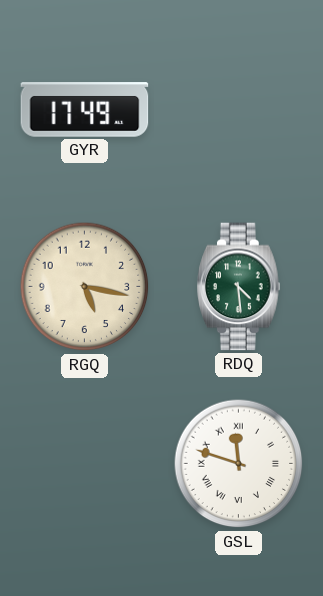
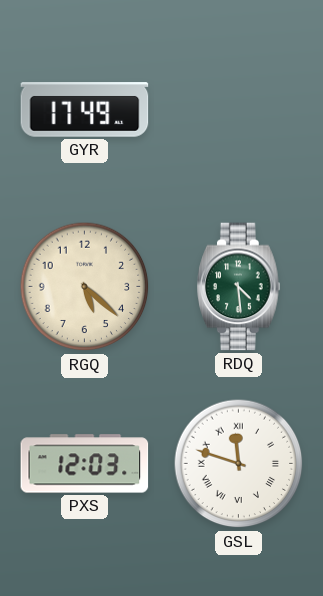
RGQ: 5:17 -> 5:22
PXS: none -> 12:03
